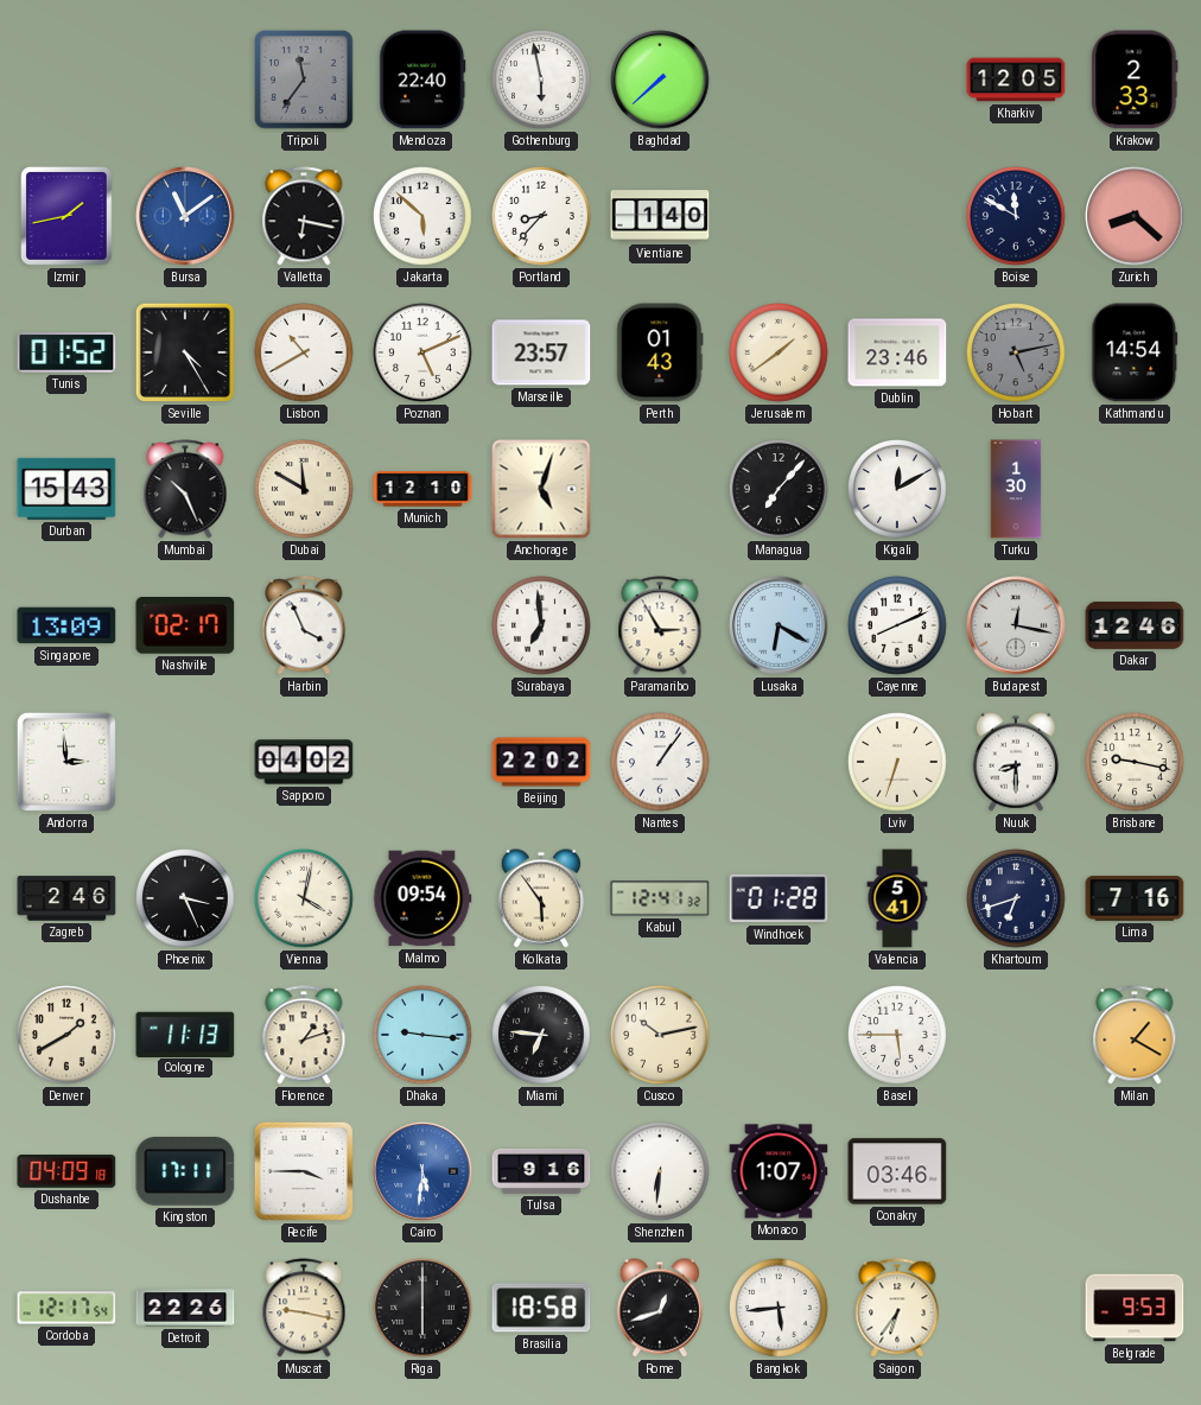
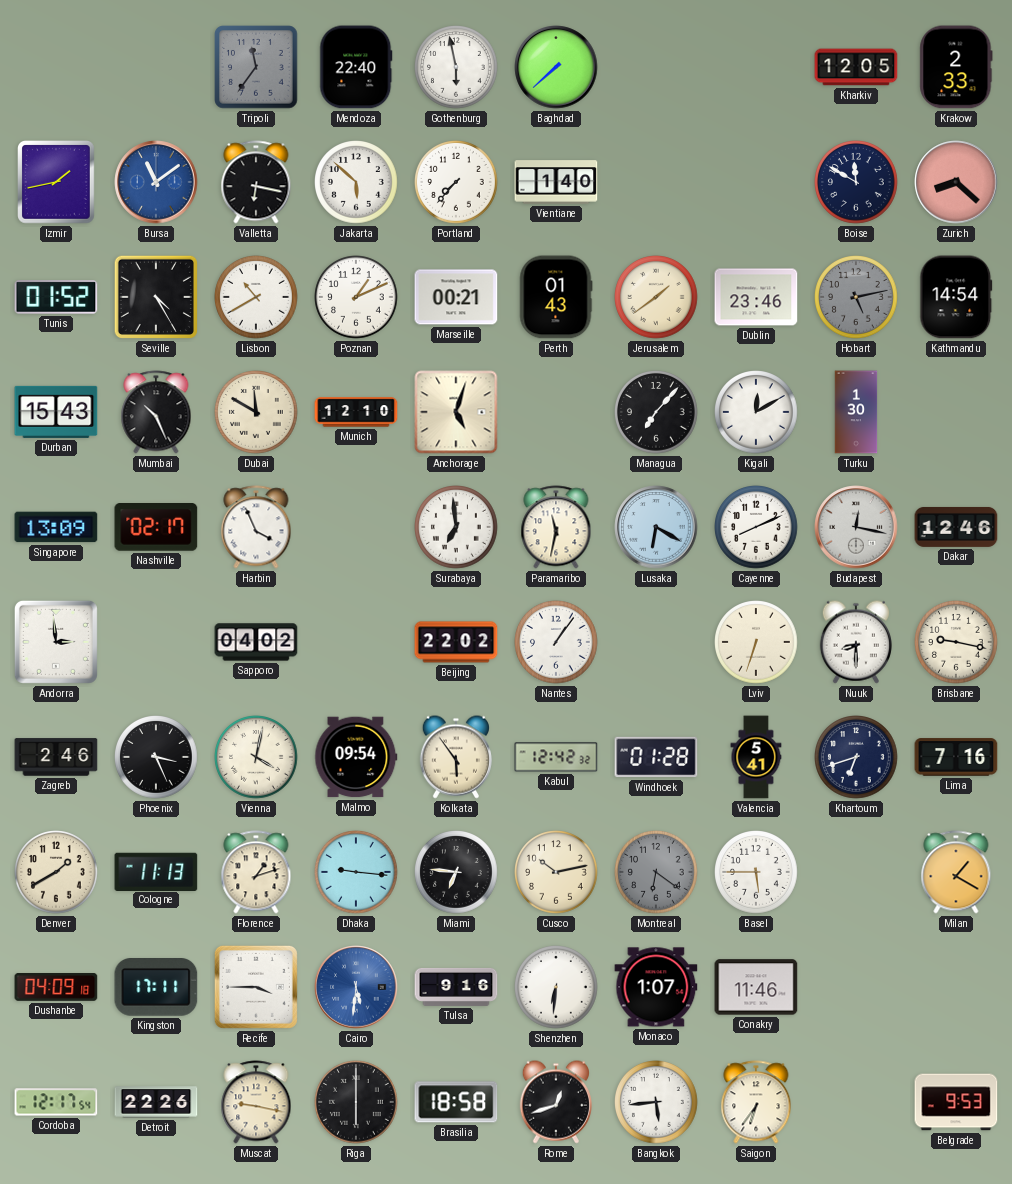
Portland: 8:37 -> 7:37
Poznan: 5:11 -> 1:11
Marseille: 23:57 -> 00:21
Paramaribo: 2:55 -> 11:32
Kabul: 12:41 -> 12:42
Montreal: none -> 6:21
Conakry: 03:46 -> 11:46
